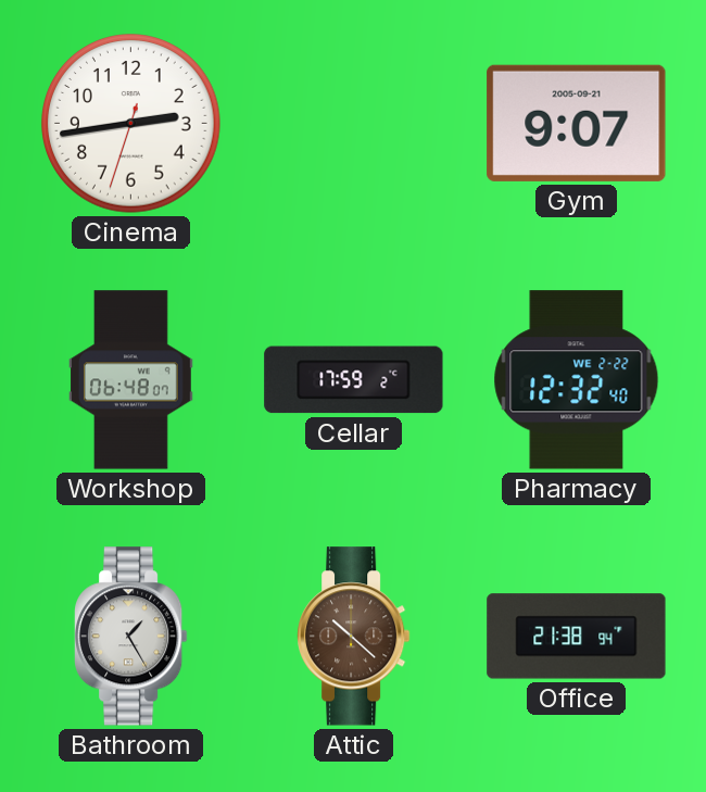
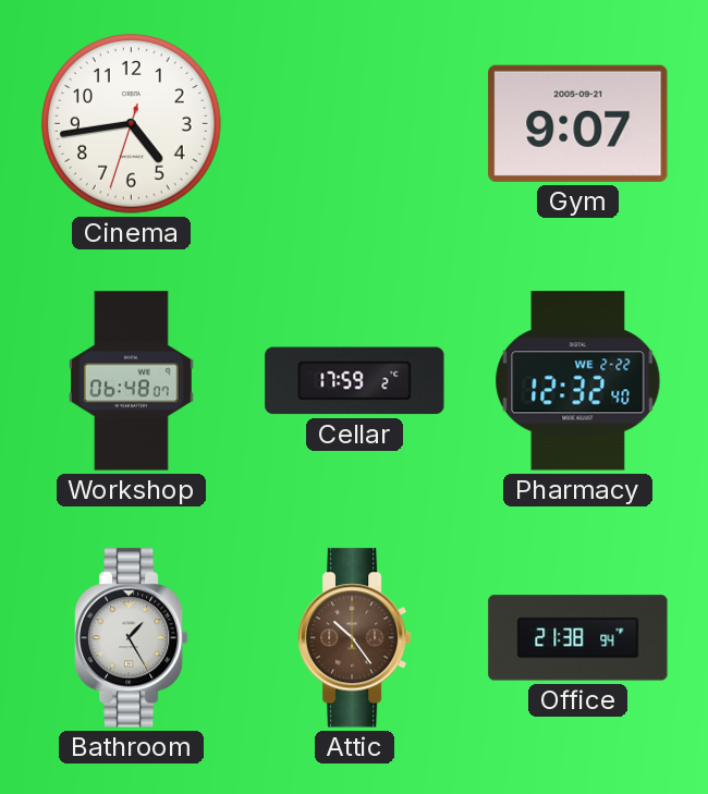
Cinema: 2:43 -> 4:43
Attic: 10:22 -> 10:24
